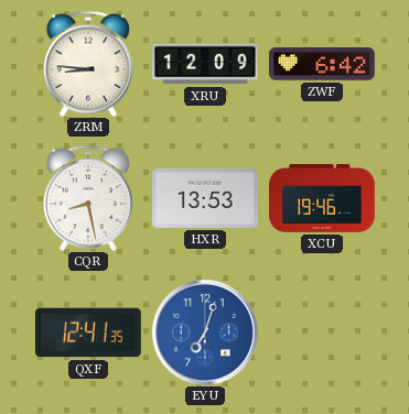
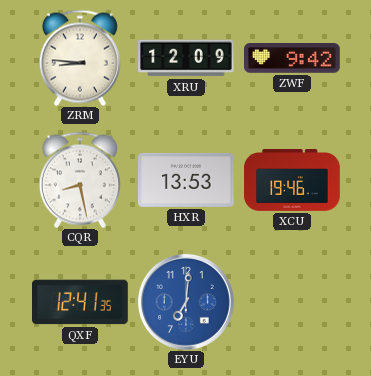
ZWF: 6:42 -> 9:42
EYU: 7:03 -> 7:01
